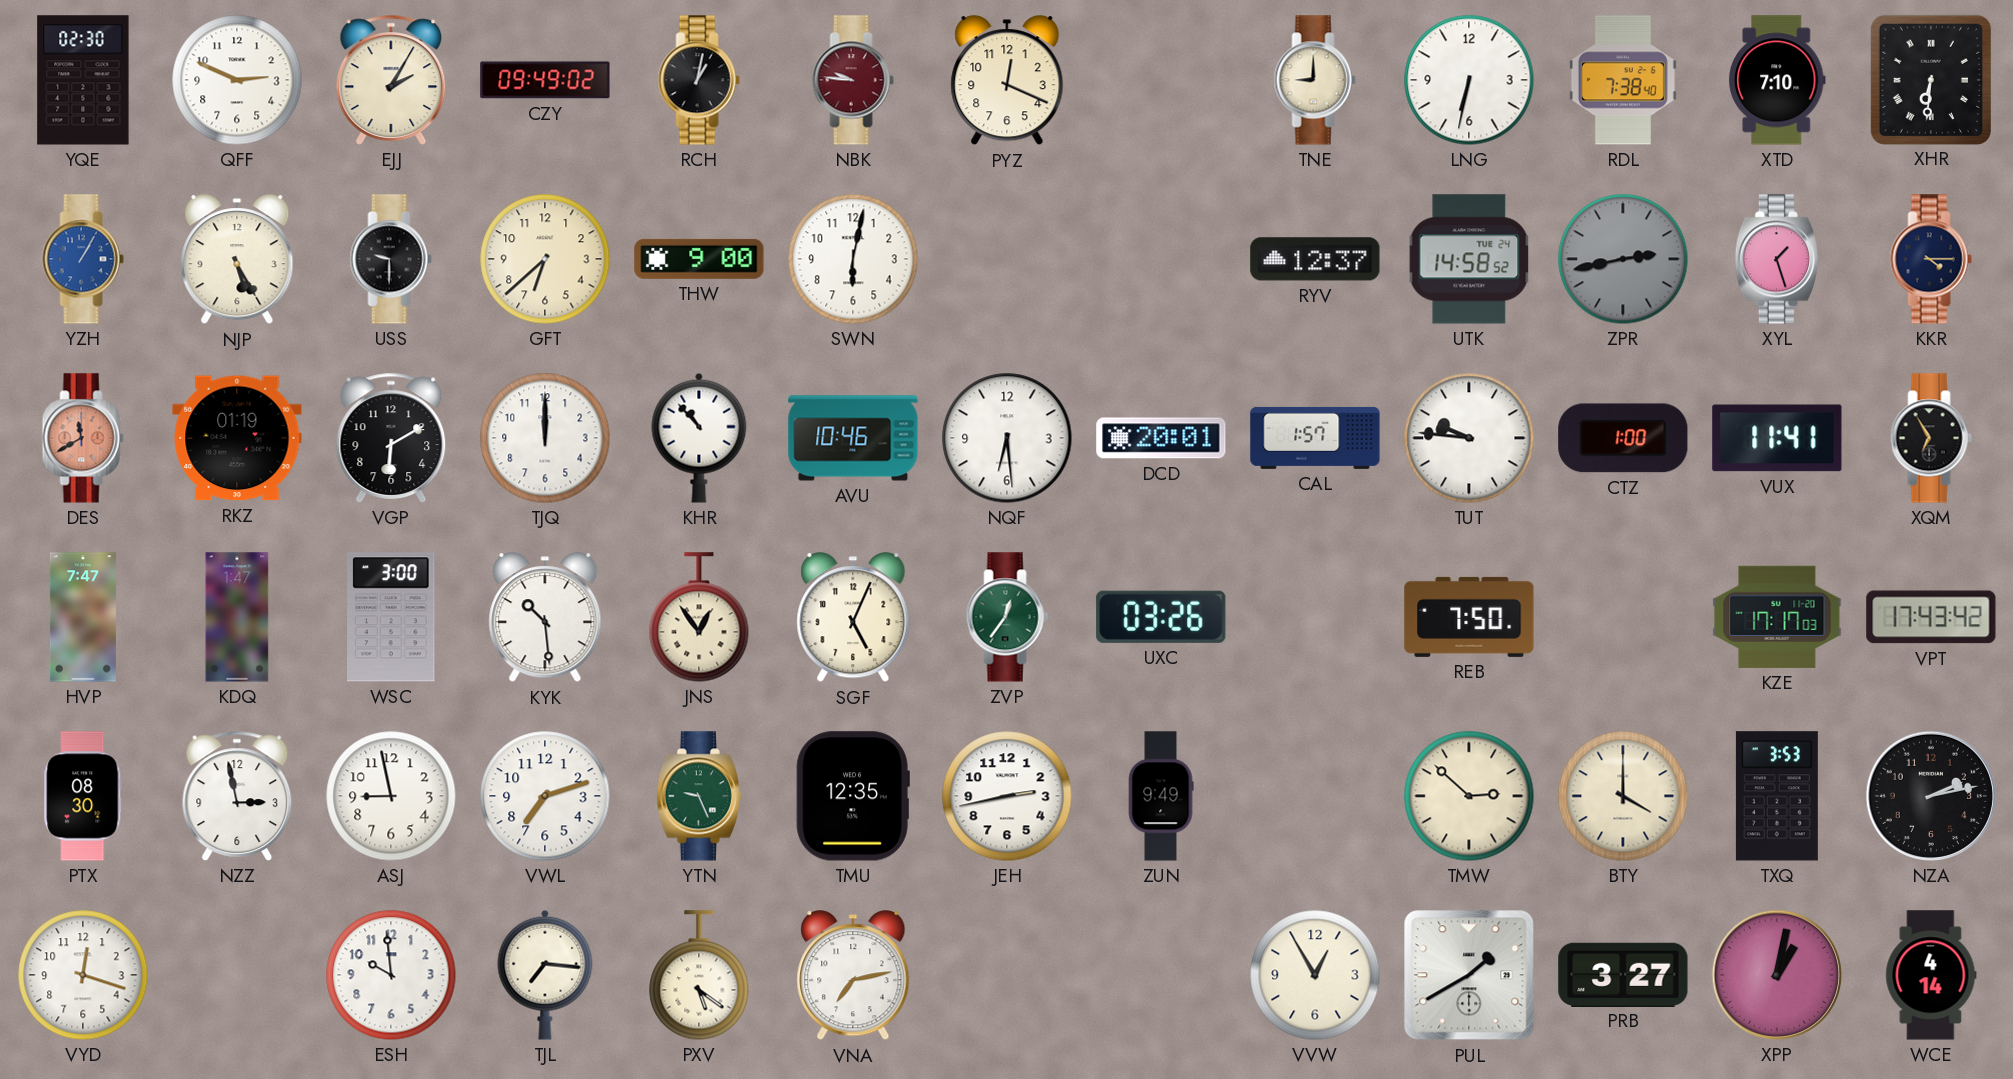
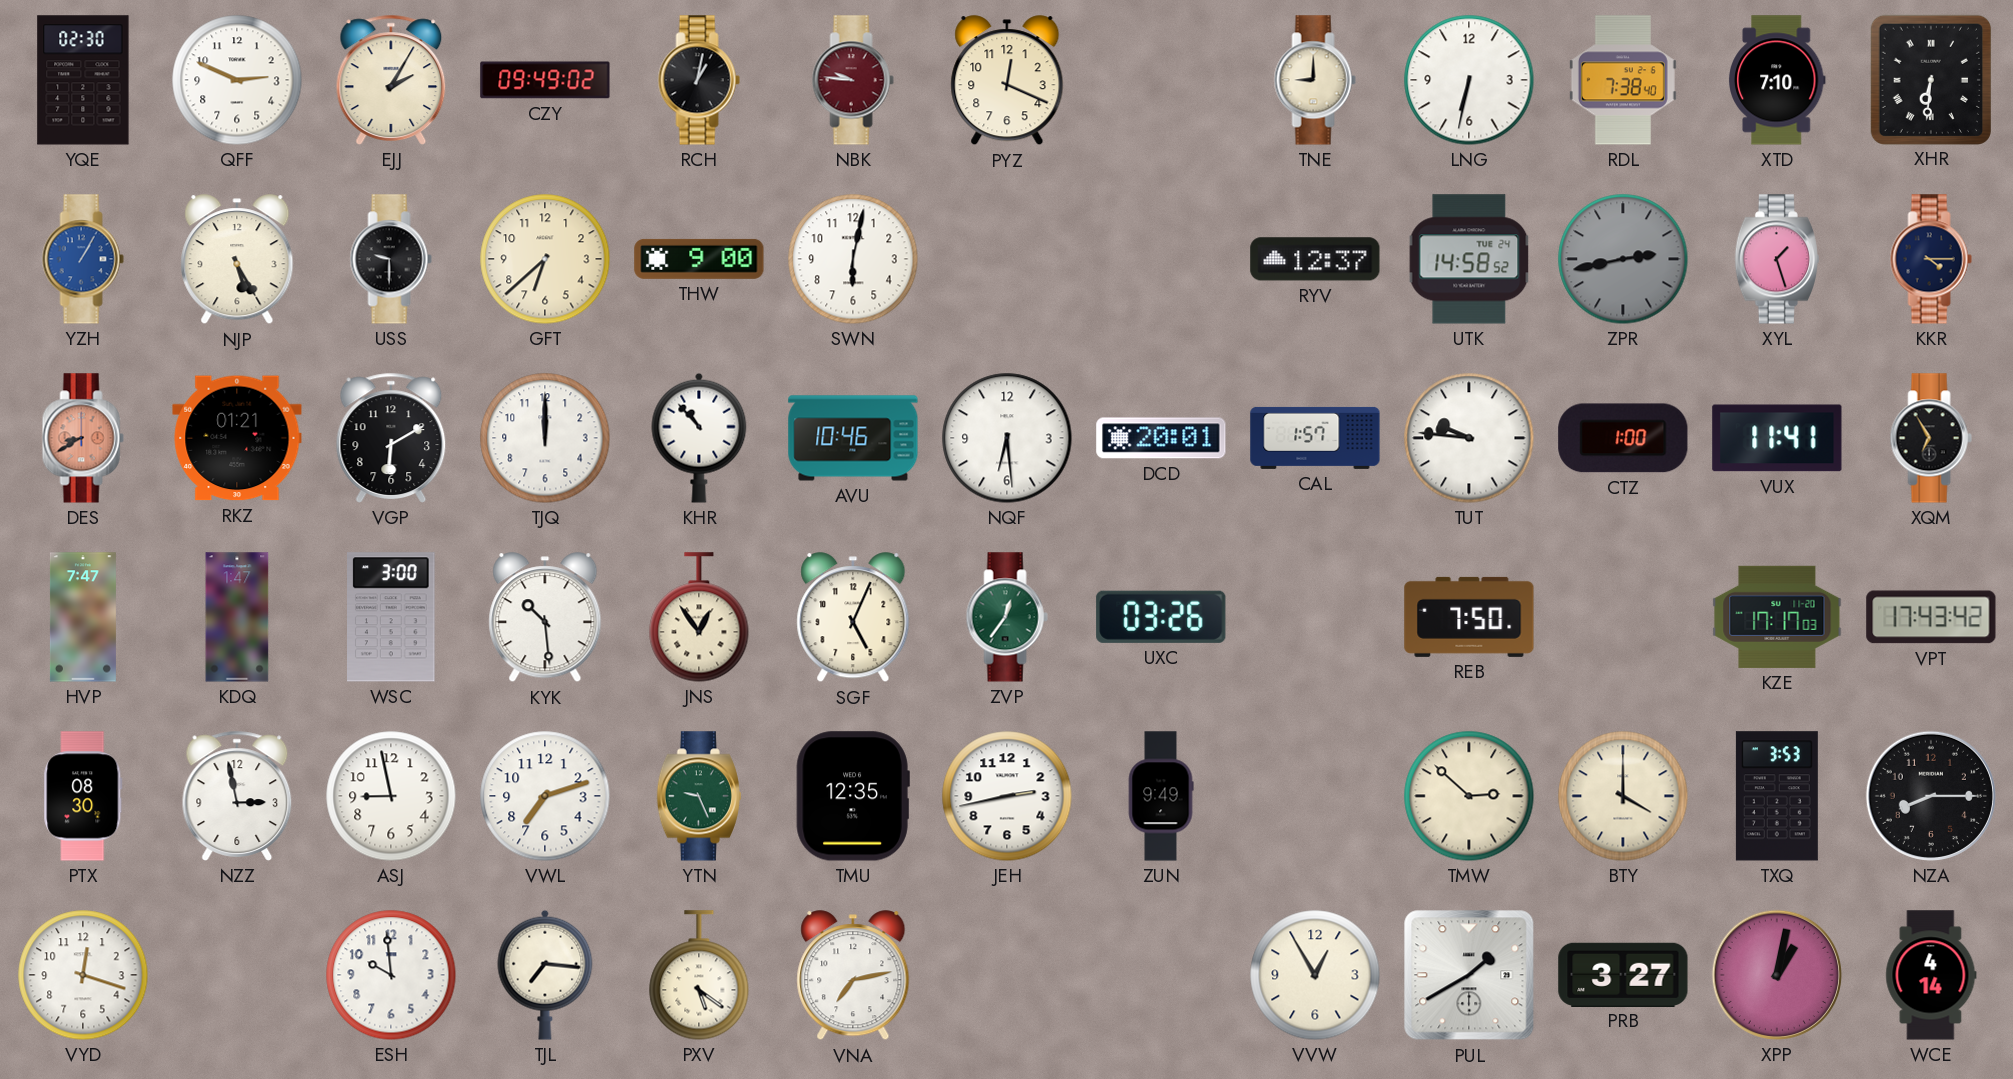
DES: 11:40 -> 8:40
RKZ: 01:19 -> 01:21
NZA: 2:13 -> 8:15
